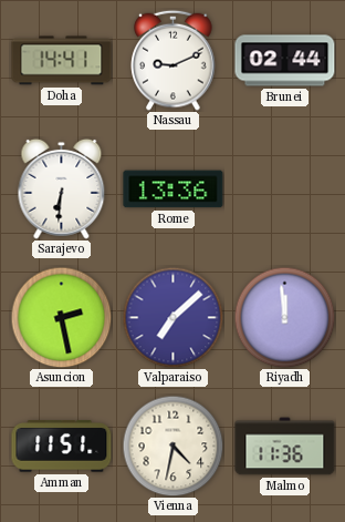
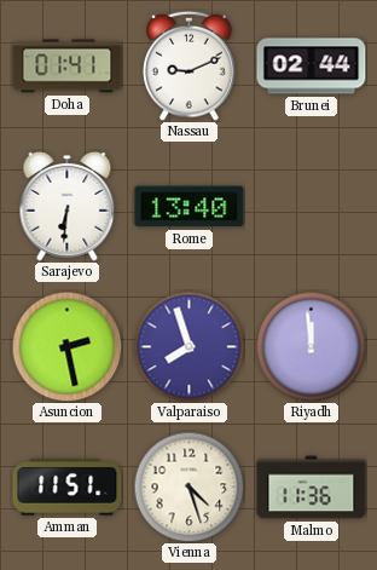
Doha: 14:41 -> 01:41
Rome: 13:36 -> 13:40
Valparaiso: 7:08 -> 7:57
Vienna: 4:32 -> 4:27
